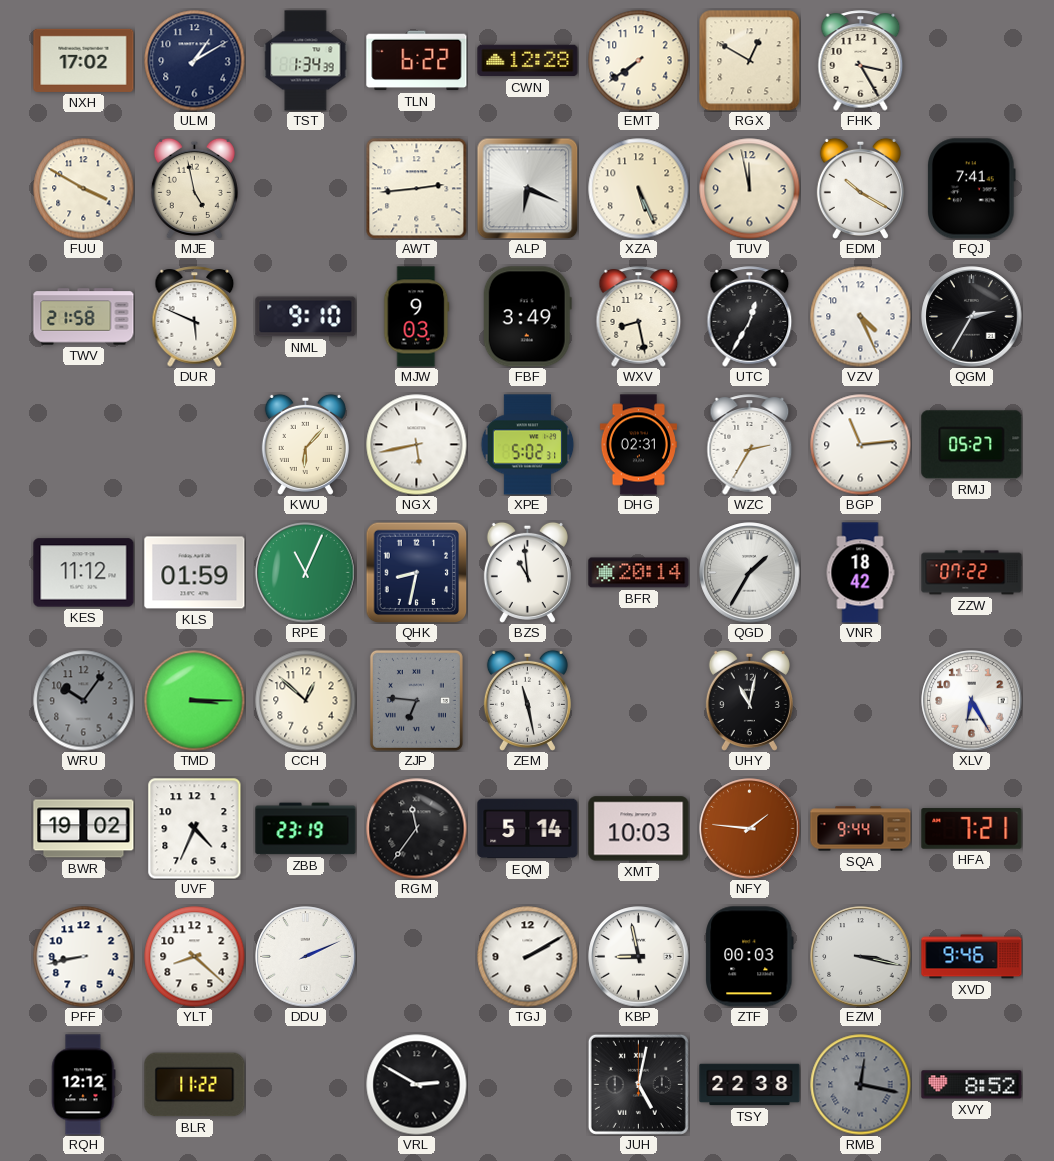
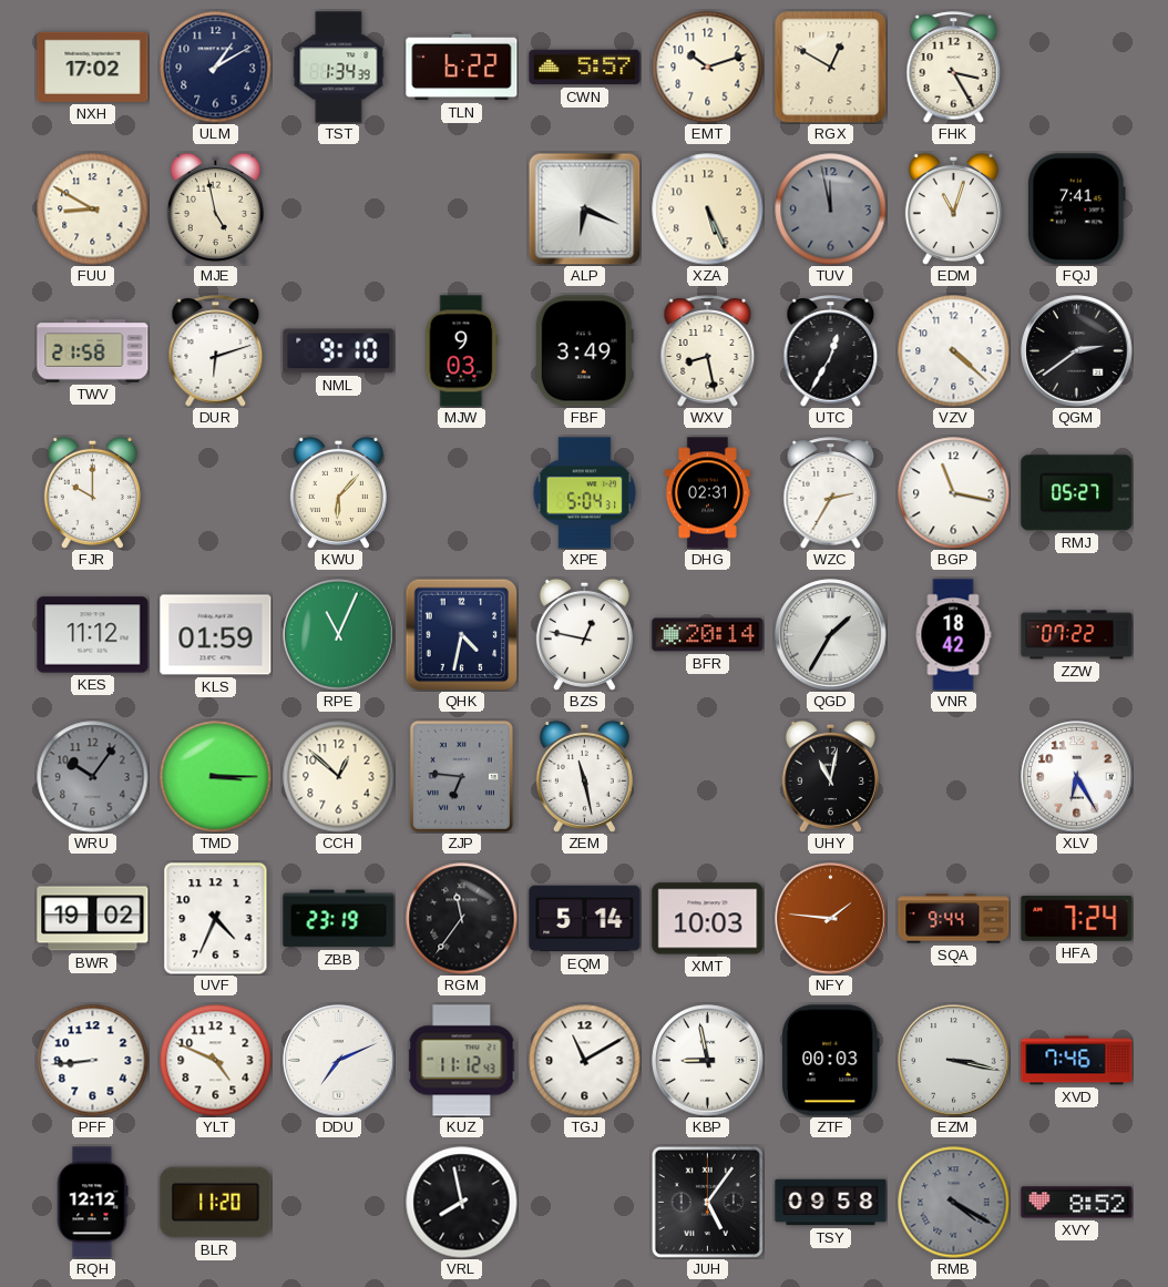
CWN: 12:28 -> 5:57
EMT: 7:39 -> 10:12
FUU: 3:50 -> 8:50
AWT: 2:44 -> none
TUV dial: cream -> grey
EDM: 10:20 -> 11:03
DUR: 5:49 -> 6:12
VZV: 4:26 -> 4:22
QGM: 2:35 -> 2:39
FJR: none -> 10:00
NGX: 5:43 -> none
XPE: 5:02 -> 5:04
BGP: 11:14 -> 11:17
QHK: 8:32 -> 4:32
BZS: 10:59 -> 12:47
HFA: 7:21 -> 7:24
PFF: 8:43 -> 8:44
YLT: 8:22 -> 4:49
DDU: 2:11 -> 7:11
KUZ: none -> 11:12
TGJ: 2:10 -> 11:10
XVD: 9:46 -> 7:46
BLR: 11:22 -> 11:20
VRL: 2:50 -> 7:58
JUH: 5:02 -> 5:06
TSY: 22:38 -> 09:58
RMB: 12:17 -> 4:20
